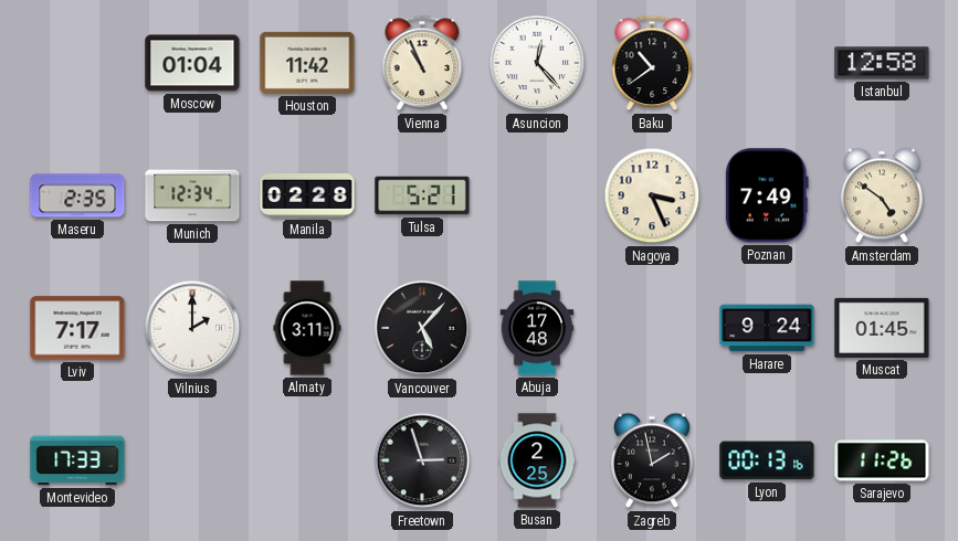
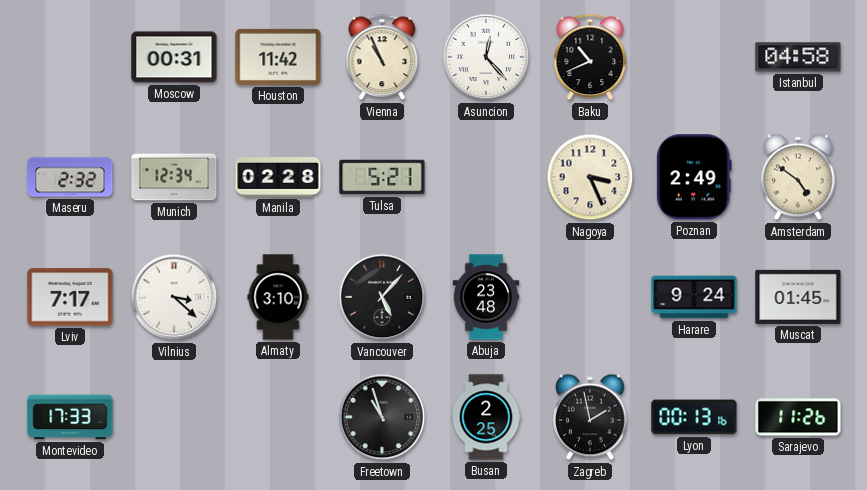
Moscow: 01:04 -> 00:31
Baku: 10:39 -> 10:41
Istanbul: 12:58 -> 04:58
Maseru: 2:35 -> 2:32
Poznan: 7:49 -> 2:49
Vilnius: 2:00 -> 3:22
Almaty: 3:11 -> 3:10
Abuja: 17:48 -> 23:48
Freetown: 2:57 -> 10:57
